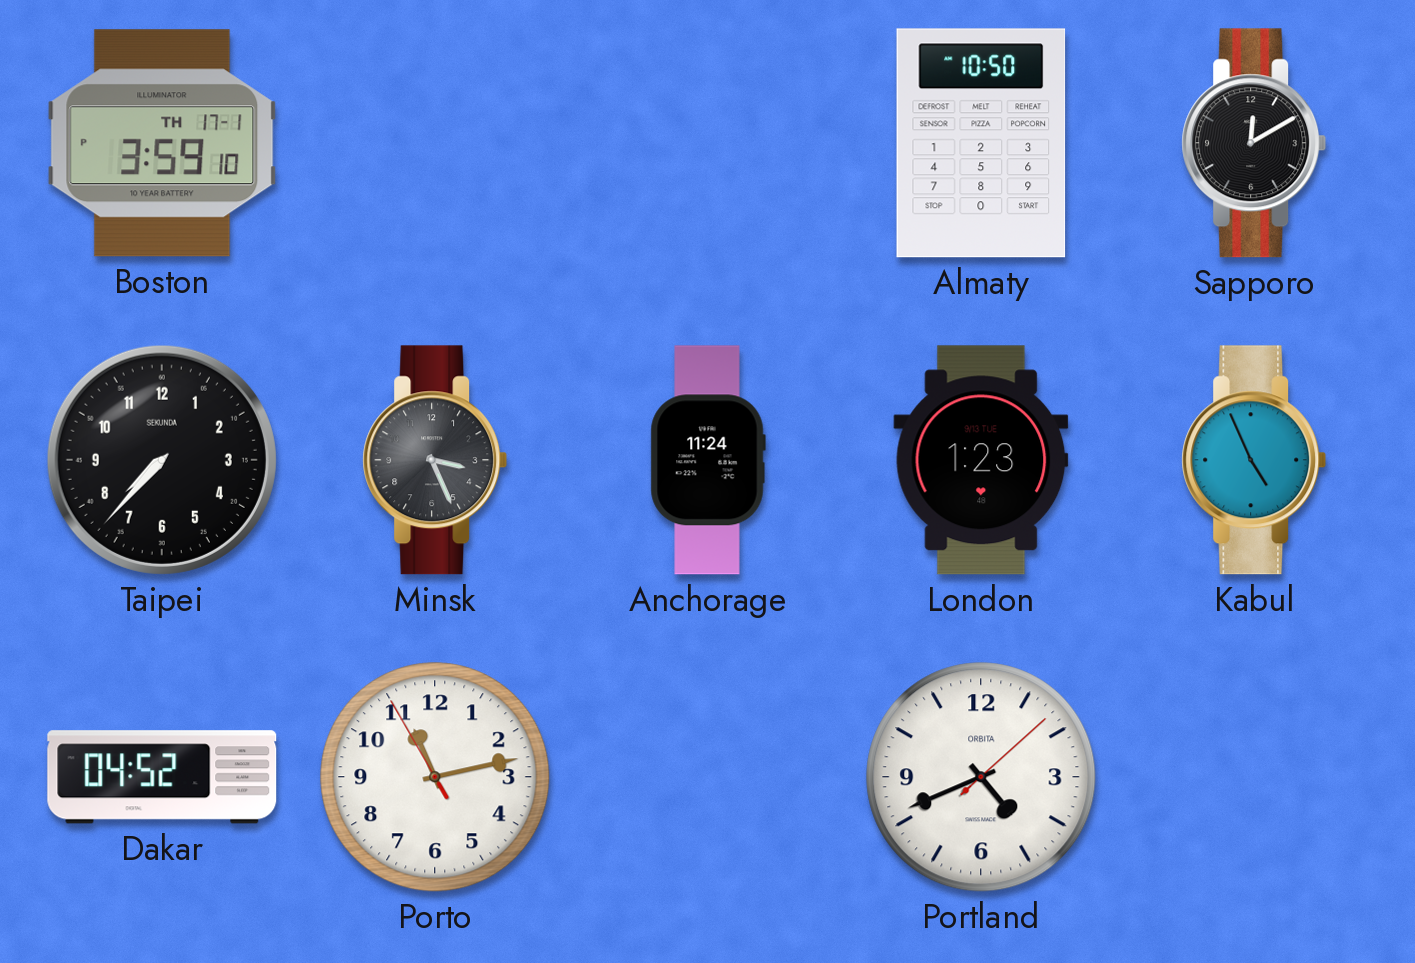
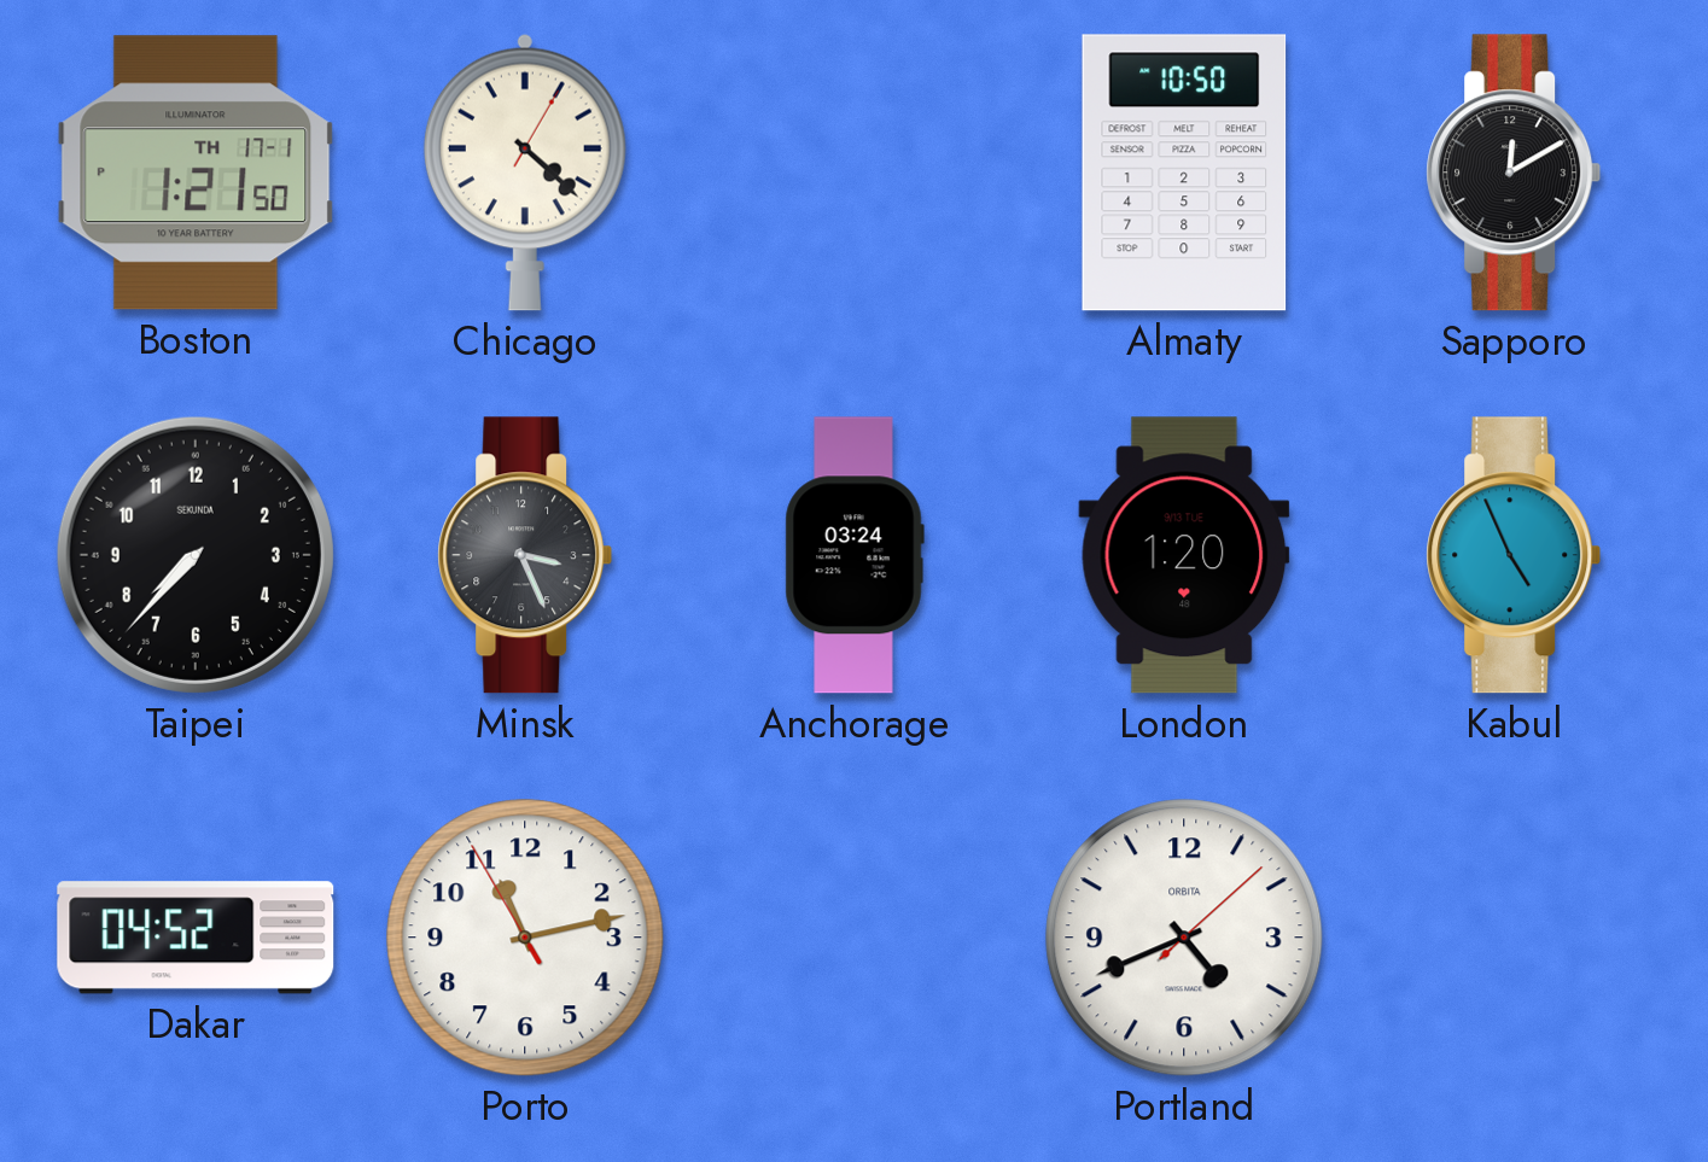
Boston: 3:59 -> 1:21
Chicago: none -> 4:22
Anchorage: 11:24 -> 03:24
London: 1:23 -> 1:20
